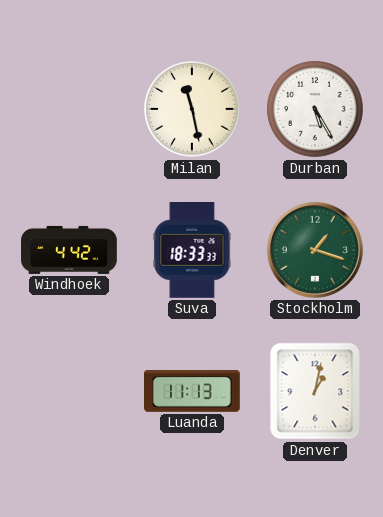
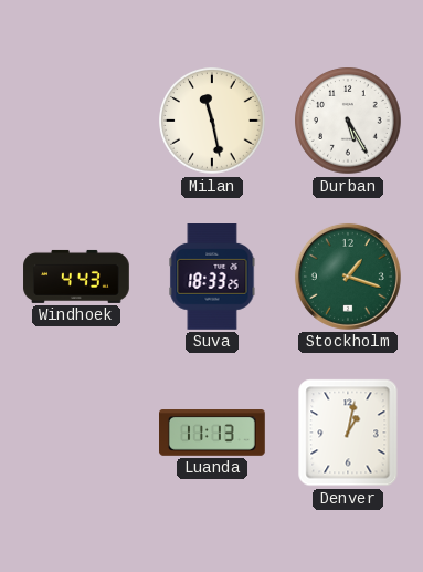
Windhoek: 4:42 -> 4:43
Suva: 18:33:33 -> 18:33:25
